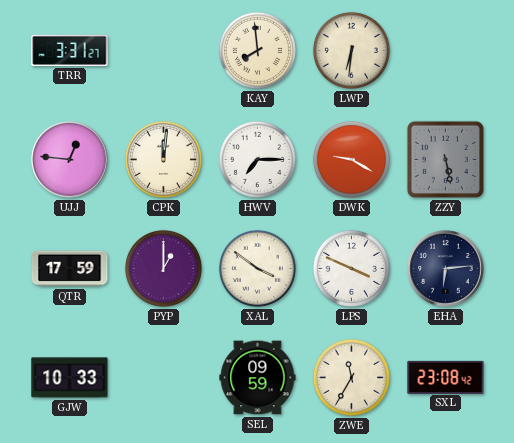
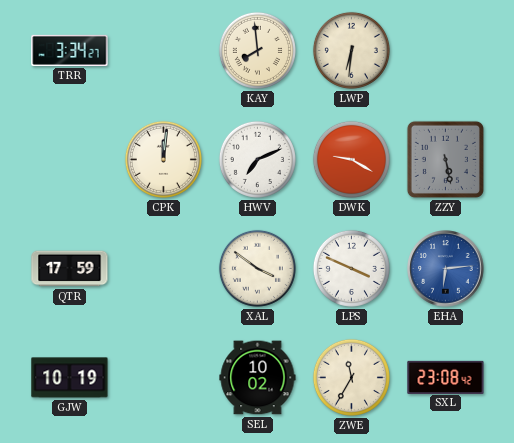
TRR: 3:31 -> 3:34
UJJ: 12:46 -> none
HWV: 7:15 -> 7:11
PYP: 1:00 -> none
EHA dial: navy -> blue
GJW: 10:33 -> 10:19
SEL: 09:59 -> 10:02
